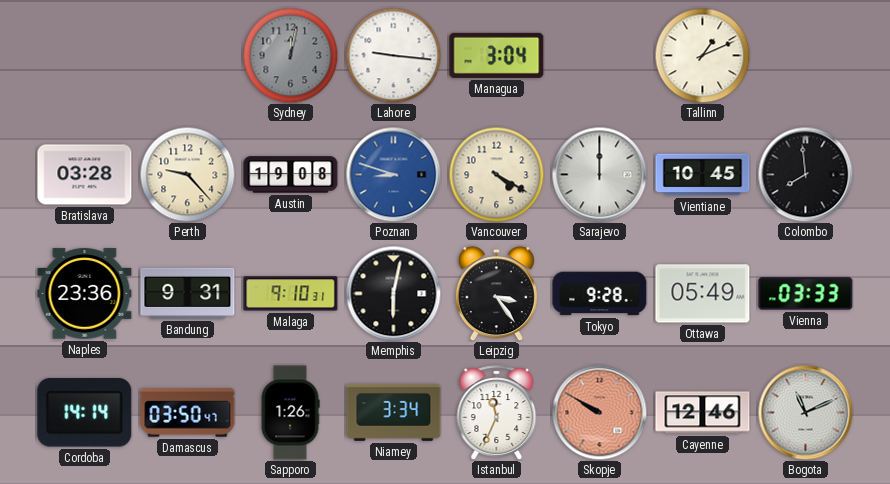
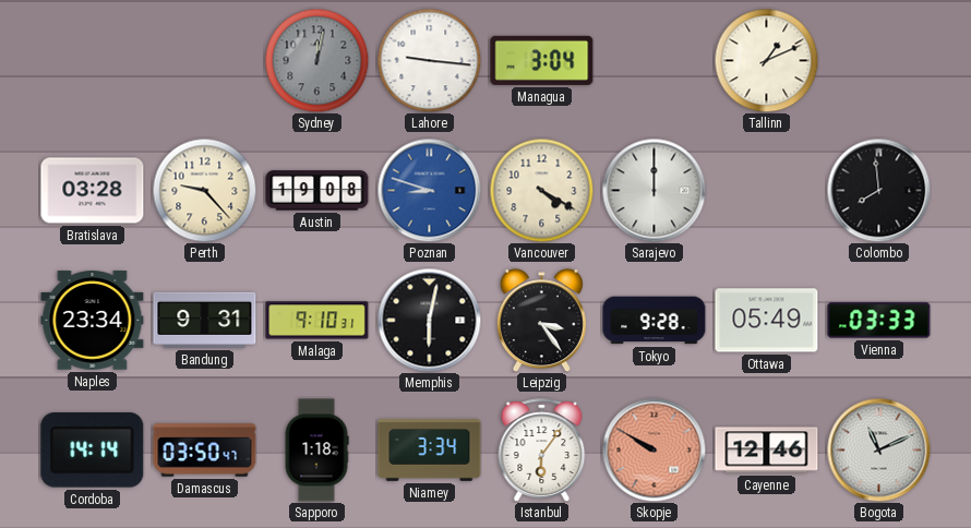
Vientiane: 10:45 -> none
Naples: 23:36 -> 23:34
Sapporo: 1:26 -> 1:18
Istanbul: 11:34 -> 6:06
